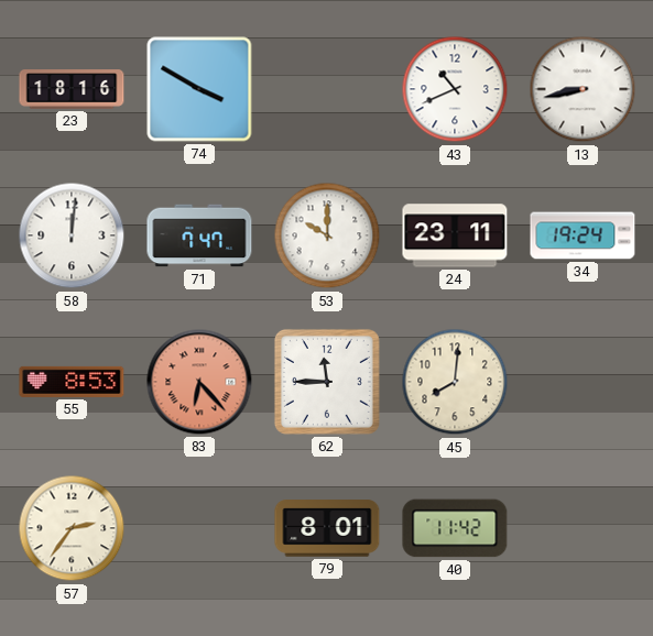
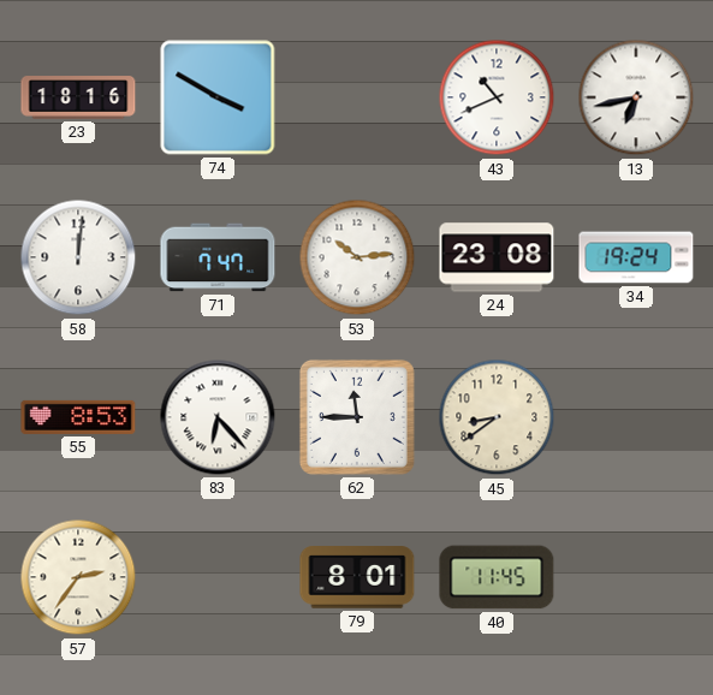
13: 8:43 -> 6:43
53: 10:00 -> 10:14
24: 23:11 -> 23:08
83 dial: salmon -> white
45: 8:01 -> 8:39
40: 11:42 -> 11:45
